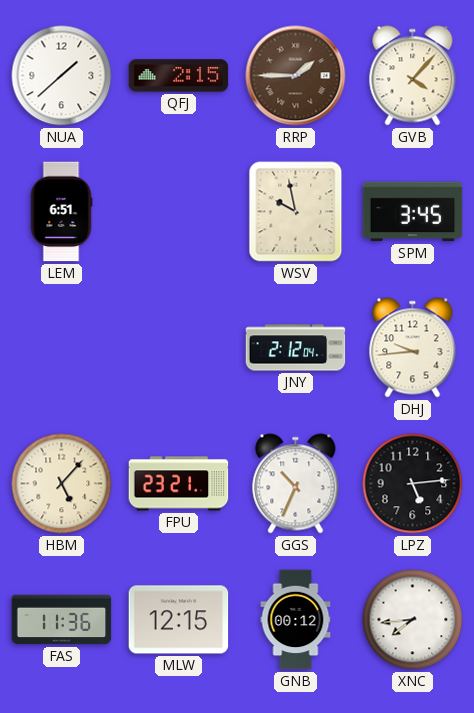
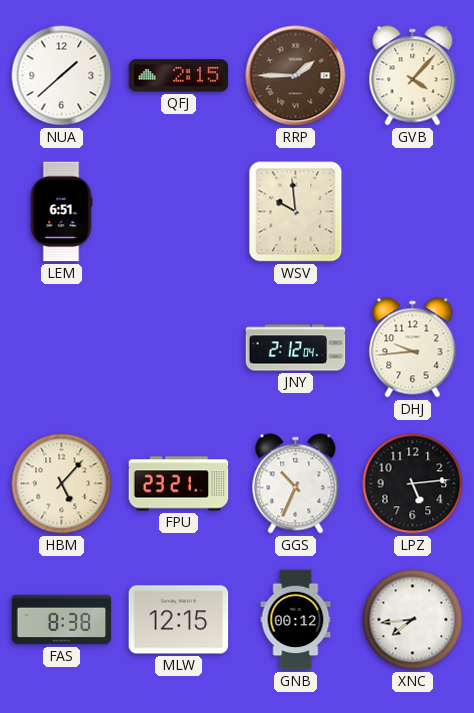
WSV: 9:58 -> 9:59
SPM: 3:45 -> none
FAS: 11:36 -> 8:38
